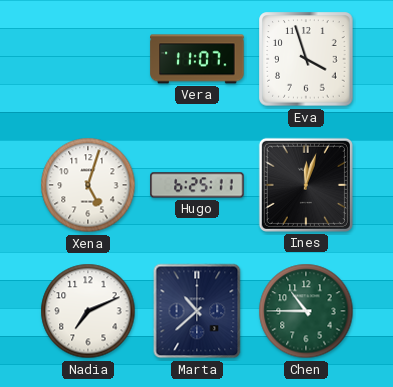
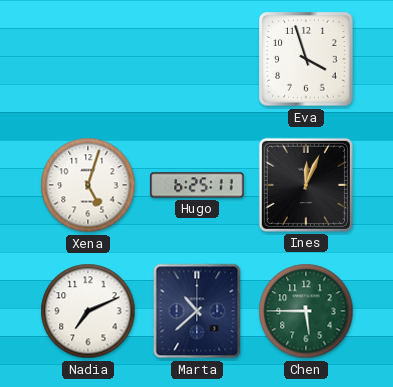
Vera: 11:07 -> none
Ines: 12:03 -> 12:04
Chen: 10:45 -> 5:45
